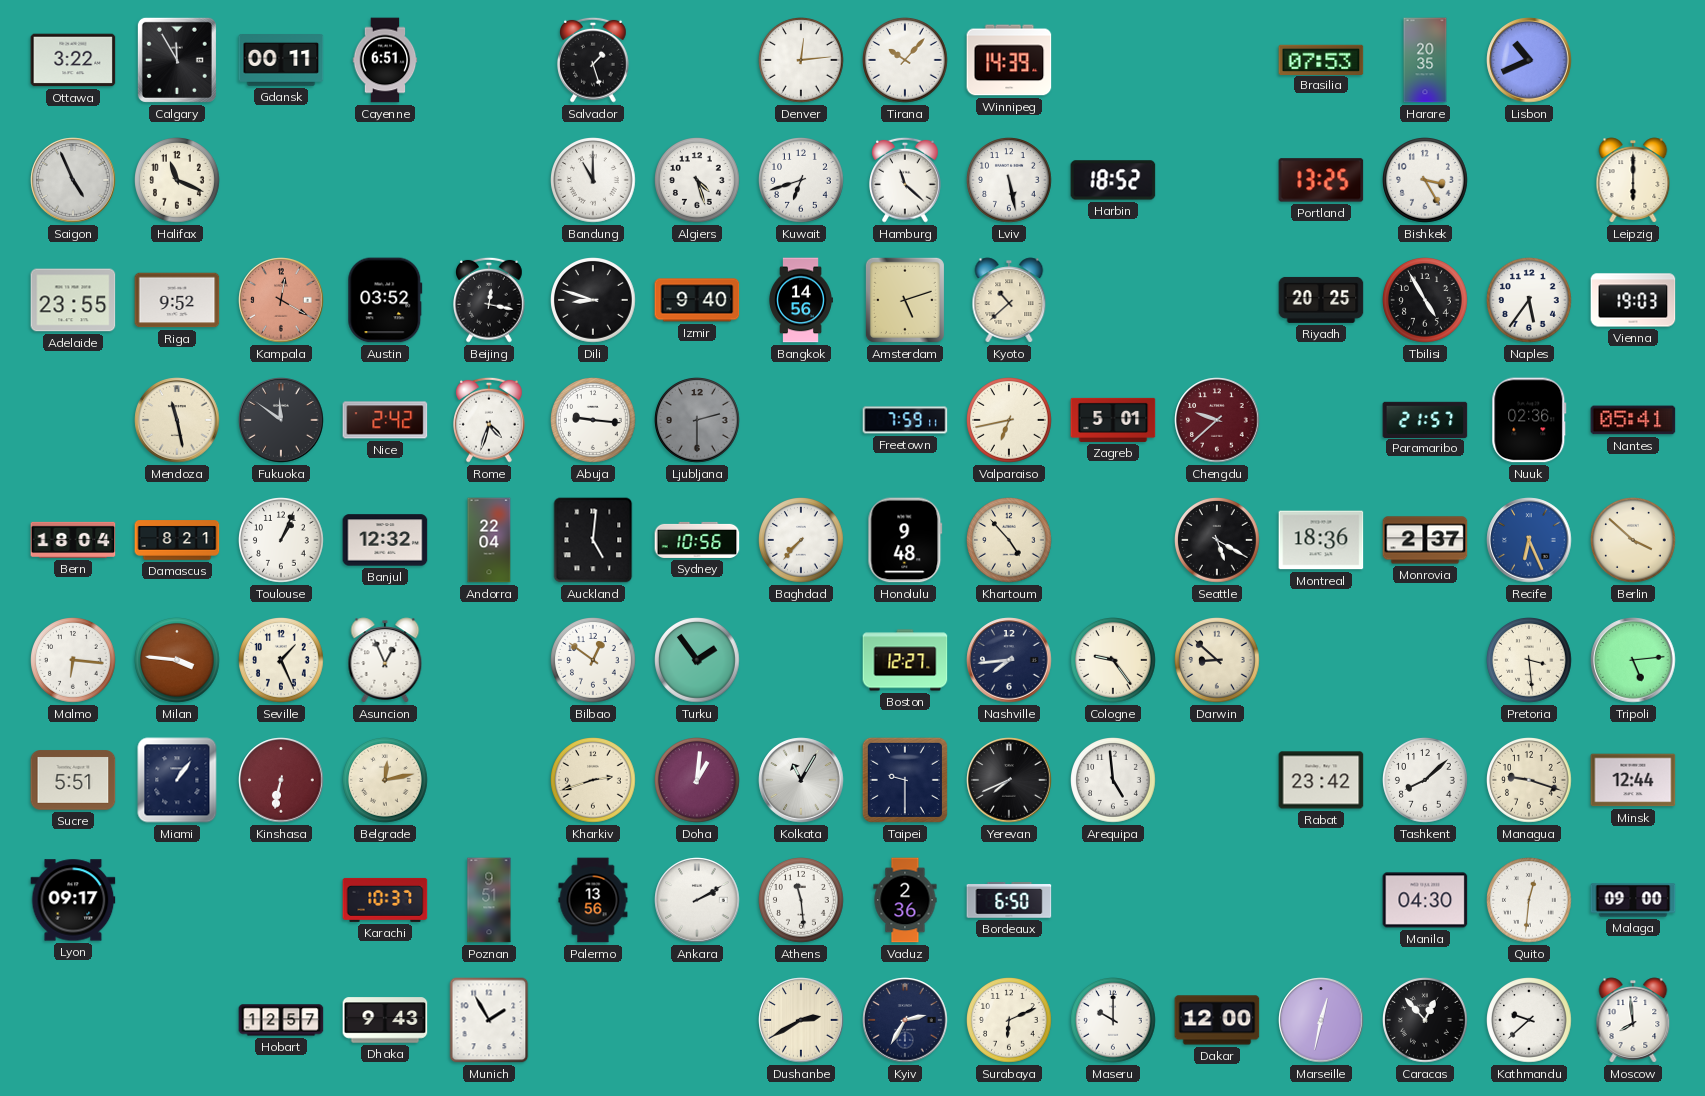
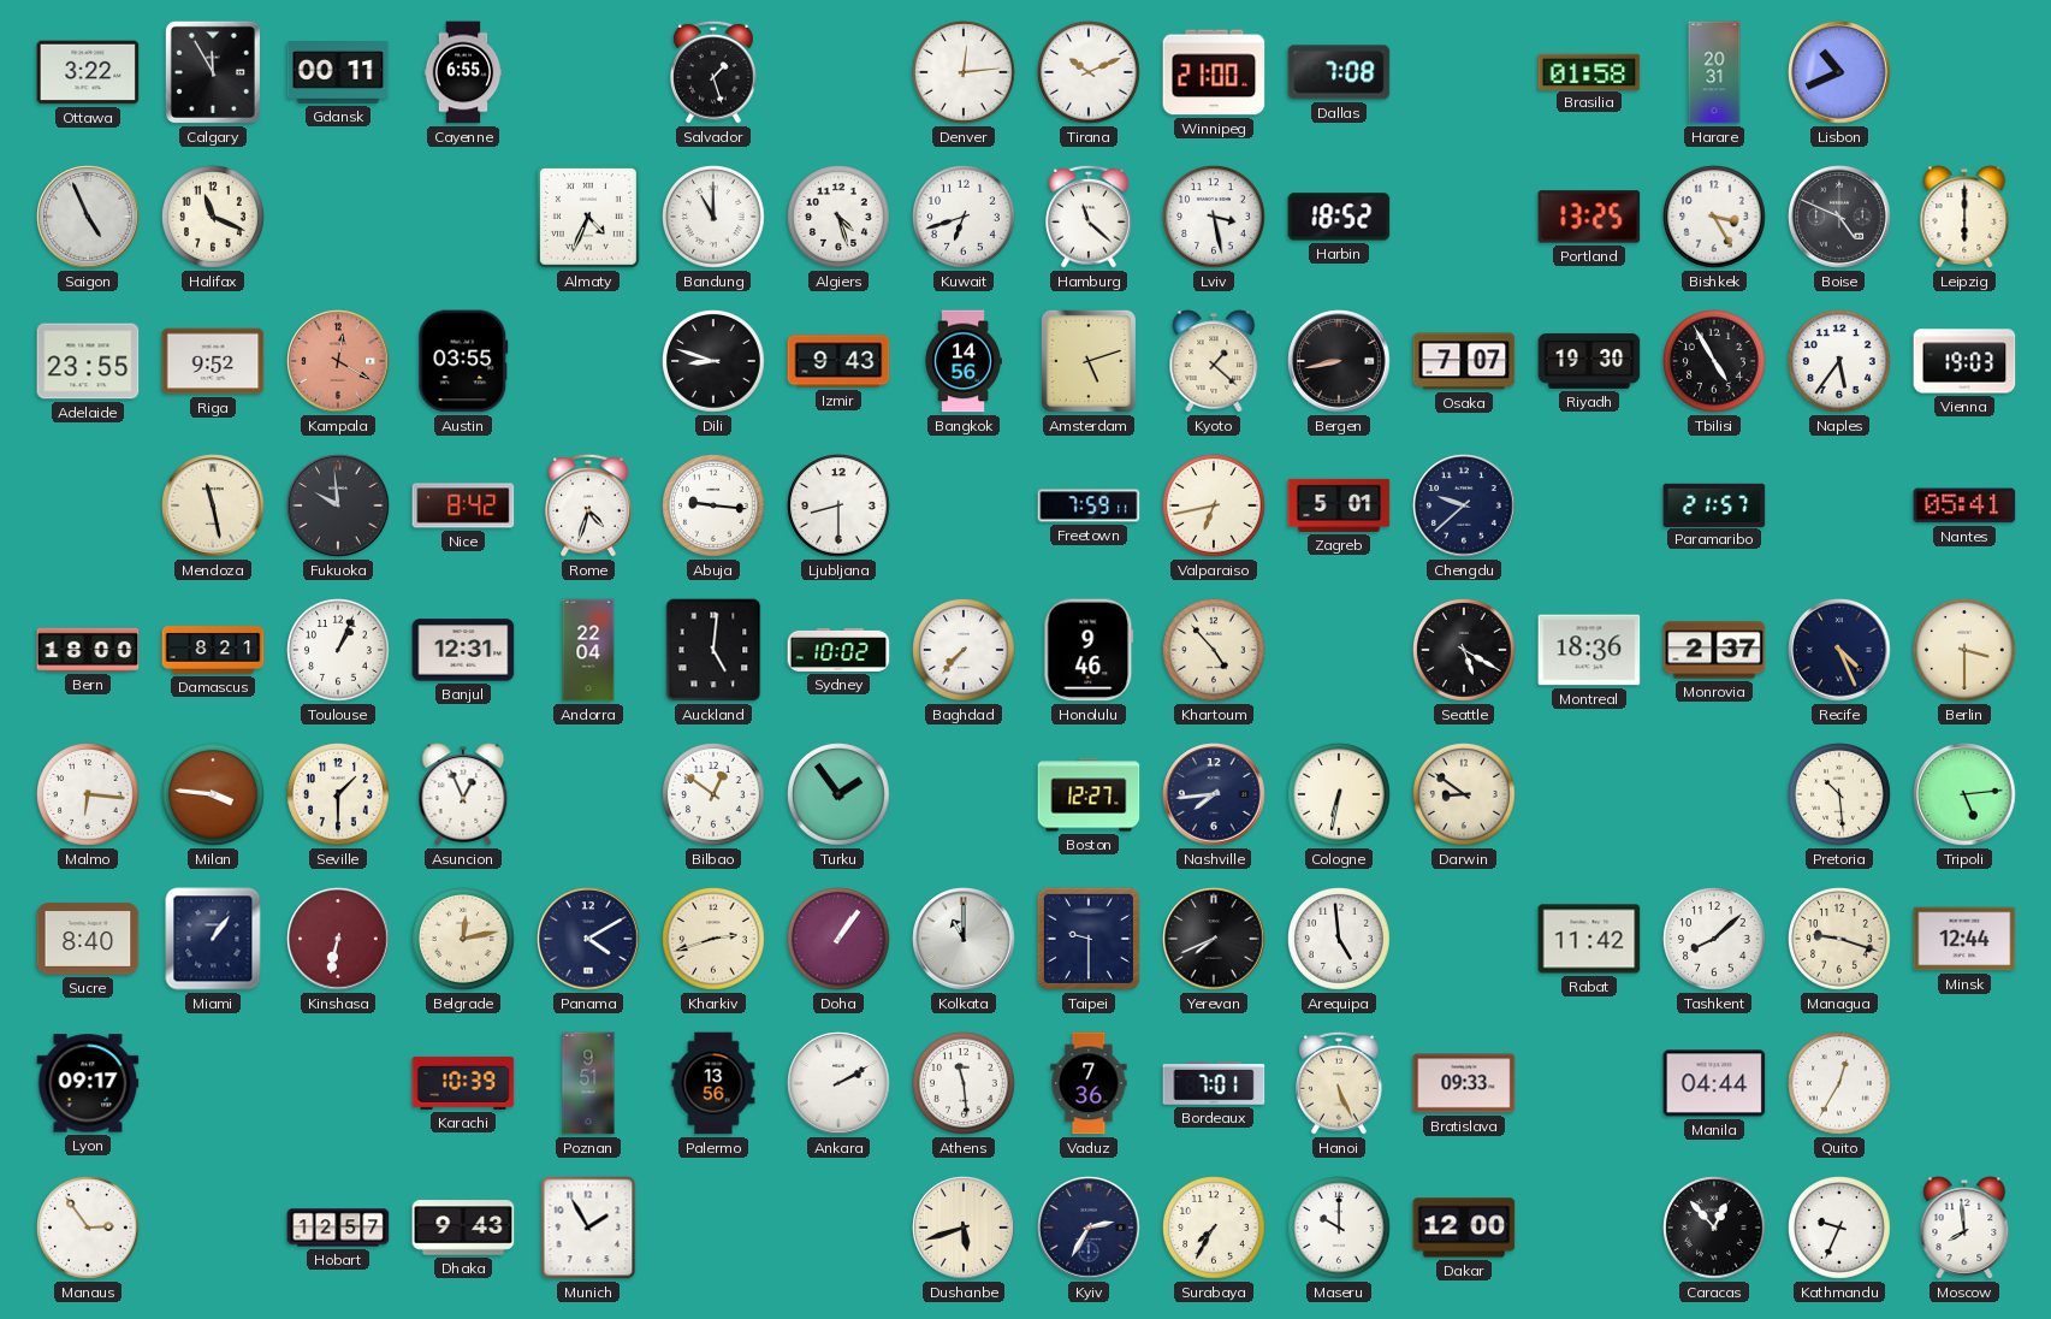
Cayenne: 6:51 -> 6:55
Tirana: 10:07 -> 10:11
Winnipeg: 14:39 -> 21:00
Dallas: none -> 7:08
Brasilia: 07:53 -> 01:58
Harare: 20:35 -> 20:31
Almaty: none -> 4:34
Lviv: 5:28 -> 3:28
Boise: none -> 4:49
Austin: 03:52 -> 03:55
Beijing: 12:17 -> none
Izmir: 9:40 -> 9:43
Kyoto: 10:38 -> 1:22
Bergen: none -> 8:43
Osaka: none -> 7:07
Riyadh: 20:25 -> 19:30
Fukuoka: 11:51 -> 9:59
Nice: 2:42 -> 8:42
Ljubljana: 2:30 -> 8:30
Ljubljana dial: grey -> white
Chengdu dial: burgundy -> navy
Nuuk: 02:36 -> none
Bern: 18:04 -> 18:00
Banjul: 12:32 -> 12:31
Sydney: 10:56 -> 10:02
Honolulu: 9:48 -> 9:46
Recife: 6:26 -> 4:26
Recife dial: blue -> navy
Berlin: 3:52 -> 3:30
Seville: 1:26 -> 1:30
Cologne: 9:24 -> 6:32
Darwin: 8:52 -> 8:51
Pretoria: 3:29 -> 10:29
Sucre: 5:51 -> 8:40
Panama: none -> 4:10
Doha: 1:01 -> 1:06
Kolkata: 11:05 -> 11:00
Rabat: 23:42 -> 11:42
Karachi: 10:37 -> 10:39
Vaduz: 2:36 -> 7:36
Bordeaux: 6:50 -> 7:01
Hanoi: none -> 5:26
Bratislava: none -> 09:33
Manila: 04:30 -> 04:44
Quito: 12:31 -> 12:35
Malaga: 09:00 -> none
Manaus: none -> 2:54
Dushanbe: 2:40 -> 5:42
Surabaya: 6:11 -> 7:35
Marseille: 12:32 -> none
Kathmandu: 9:38 -> 9:34
